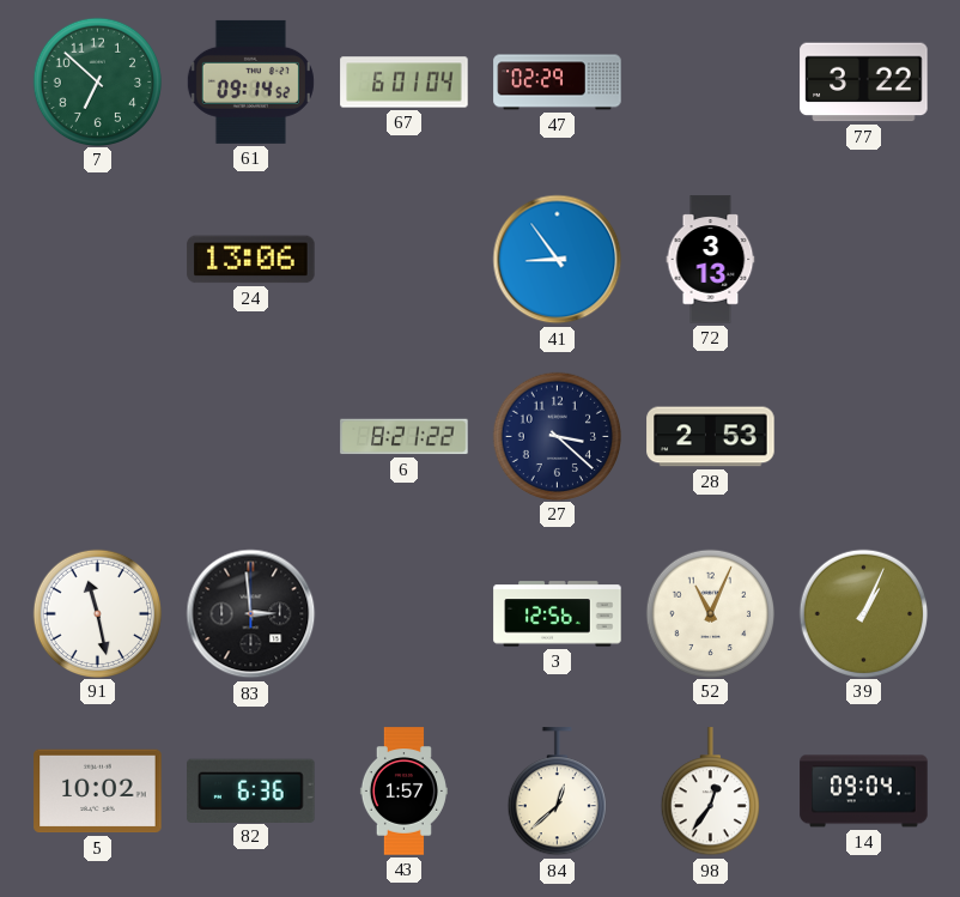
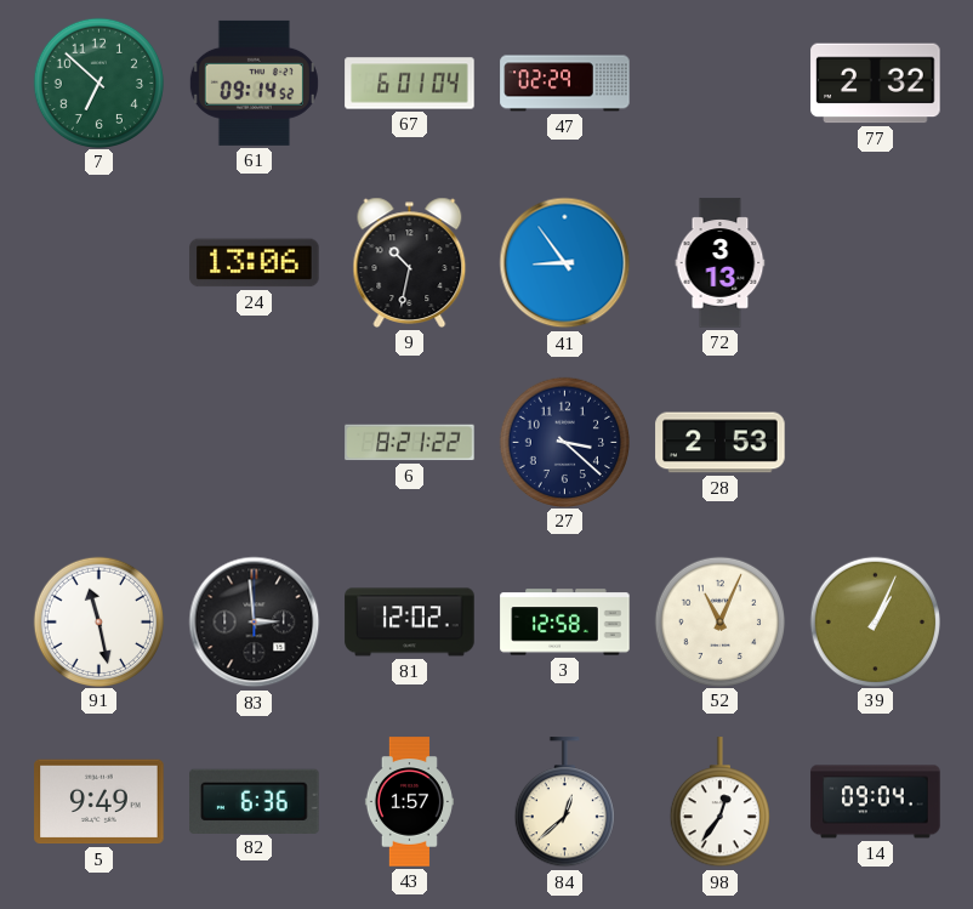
77: 3:22 -> 2:32
9: none -> 10:32
81: none -> 12:02
3: 12:56 -> 12:58
5: 10:02 -> 9:49
